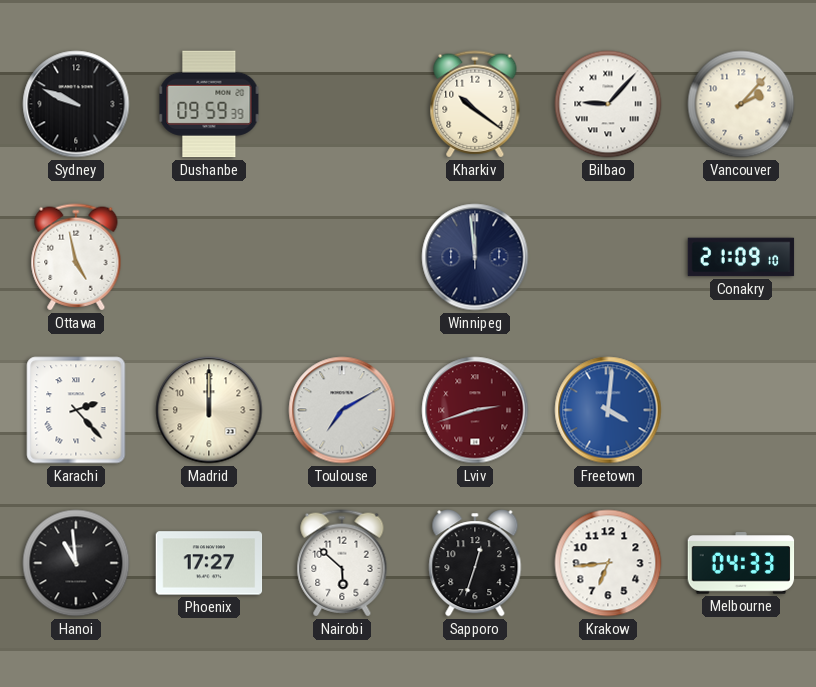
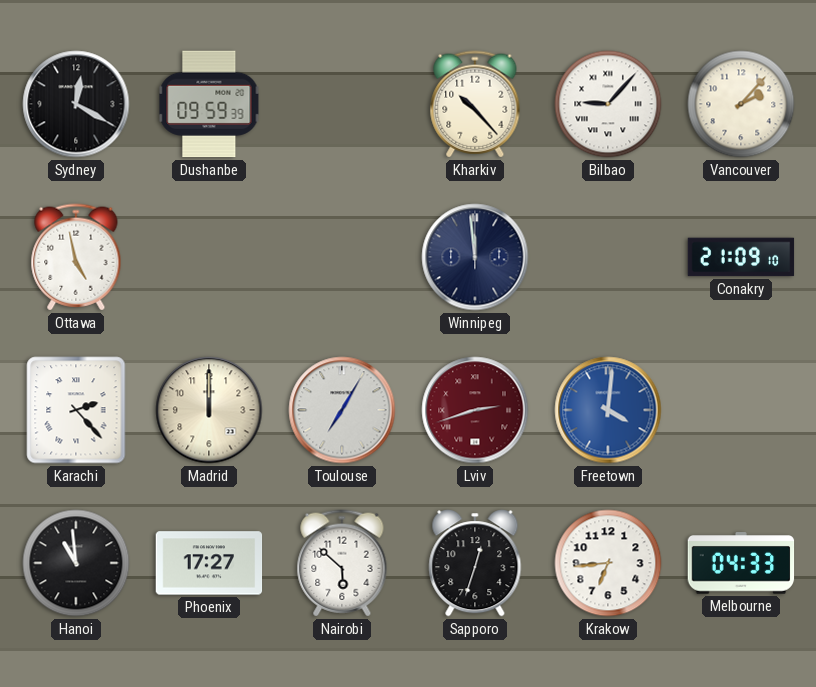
Sydney: 9:49 -> 12:20
Kharkiv: 10:21 -> 10:23
Toulouse: 7:10 -> 7:05
